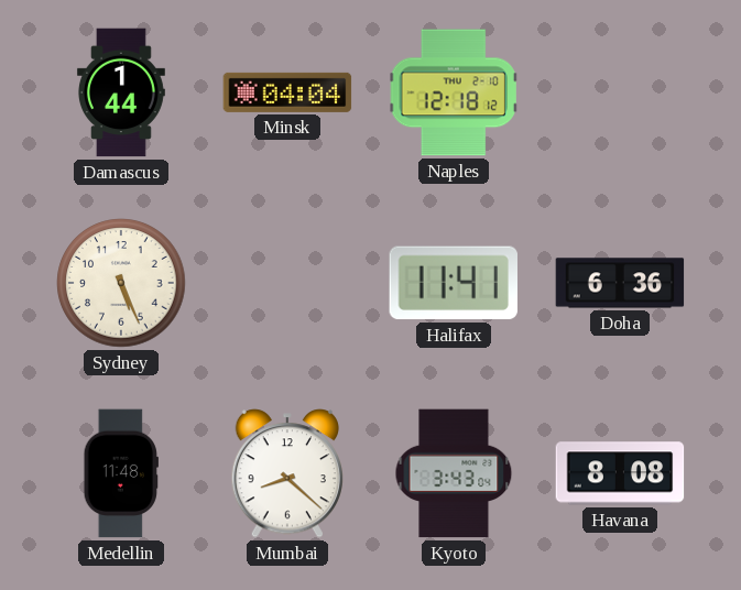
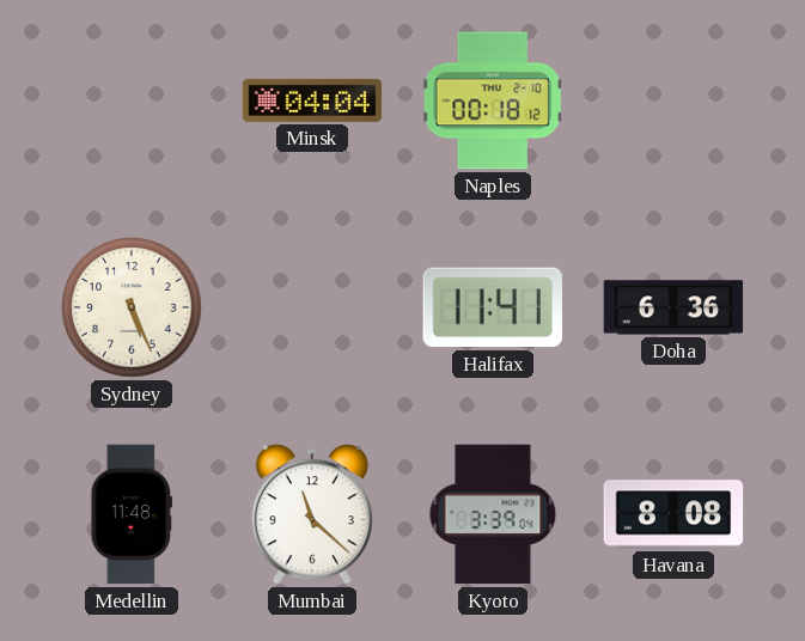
Damascus: 1:44 -> none
Naples: 12:18 -> 00:18
Mumbai: 8:22 -> 11:22
Kyoto: 3:43 -> 3:39
